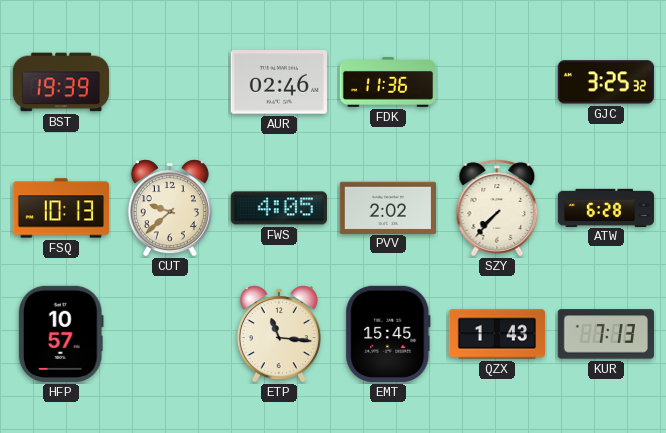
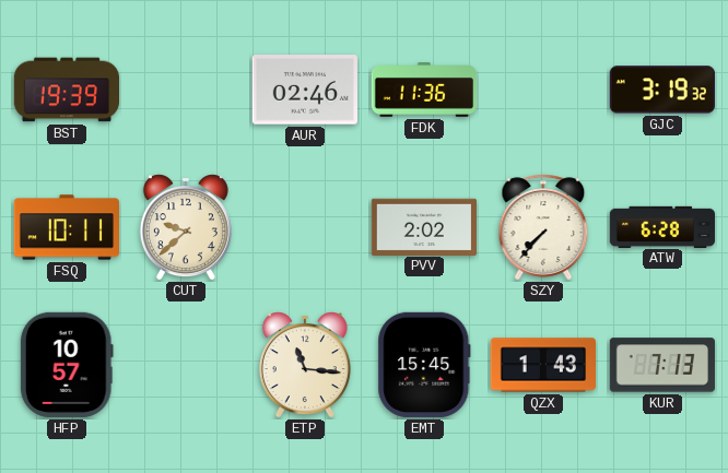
GJC: 3:25 -> 3:19
FSQ: 10:13 -> 10:11
FWS: 4:05 -> none
